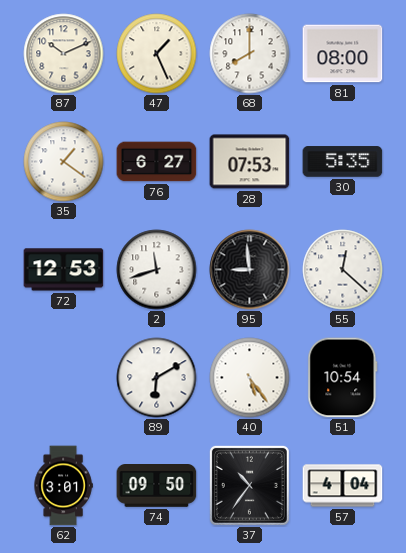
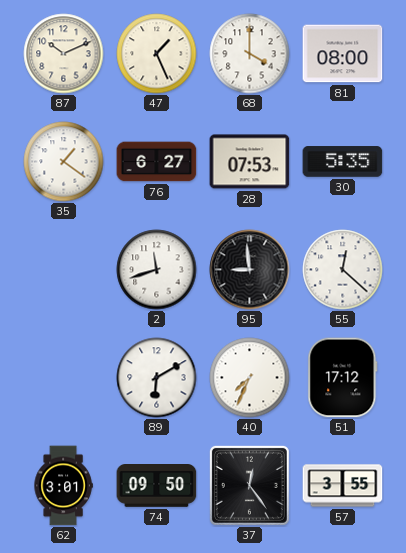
68: 8:00 -> 4:00
72: 12:53 -> none
40: 5:24 -> 7:34
51: 10:54 -> 17:12
37: 10:36 -> 12:24
57: 4:04 -> 3:55
